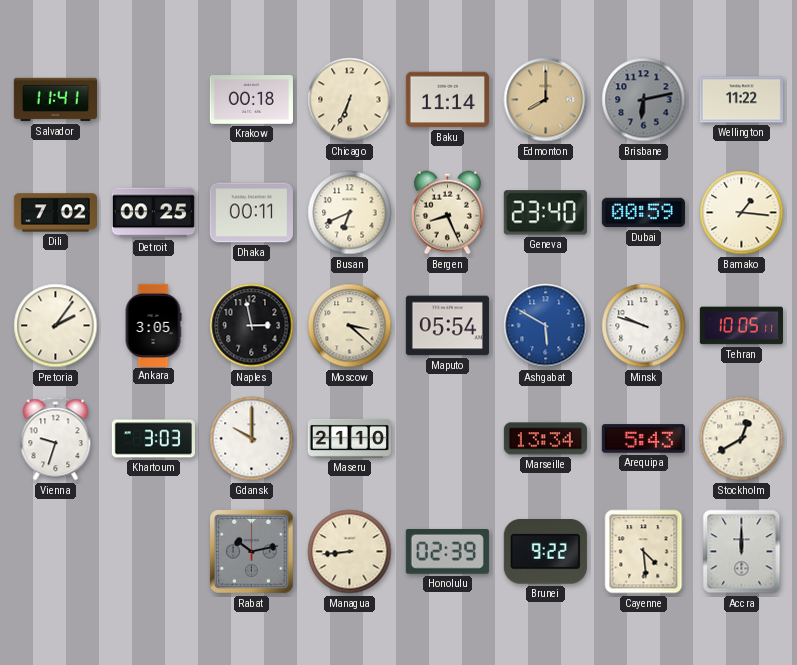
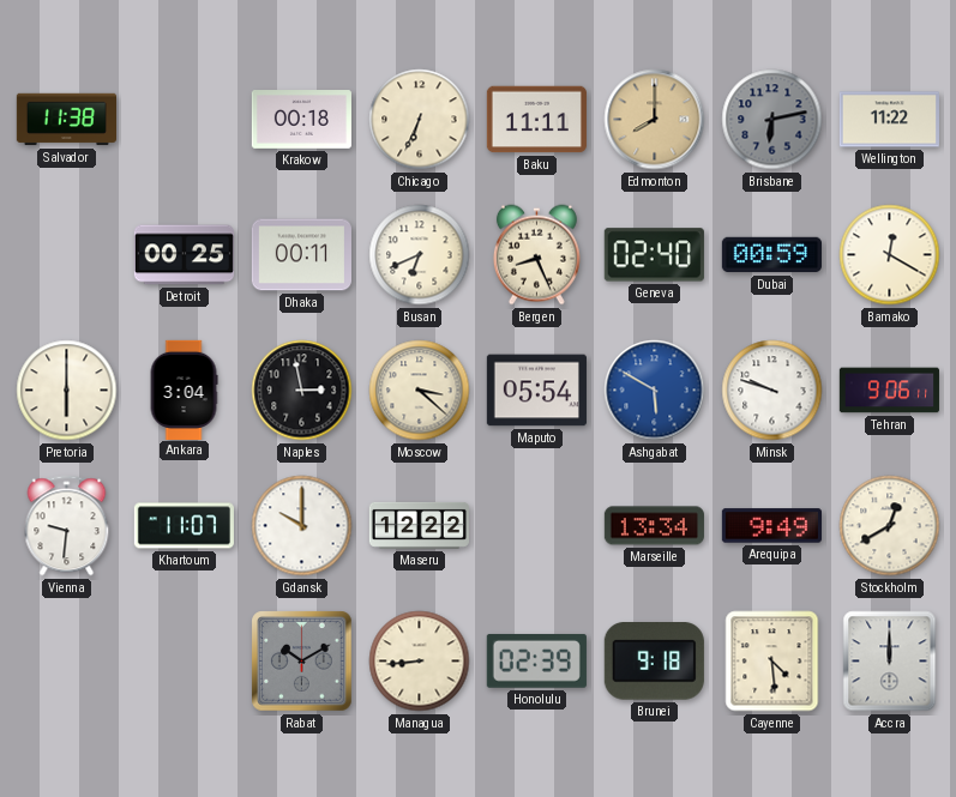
Salvador: 11:41 -> 11:38
Baku: 11:14 -> 11:11
Dili: 7:02 -> none
Geneva: 23:40 -> 02:40
Bamako: 1:16 -> 12:20
Pretoria: 2:06 -> 6:00
Ankara: 3:05 -> 3:04
Tehran: 10:05 -> 9:06
Vienna: 9:33 -> 9:31
Khartoum: 3:03 -> 11:07
Maseru: 21:10 -> 12:22
Arequipa: 5:43 -> 9:49
Rabat: 10:13 -> 10:10
Brunei: 9:22 -> 9:18
